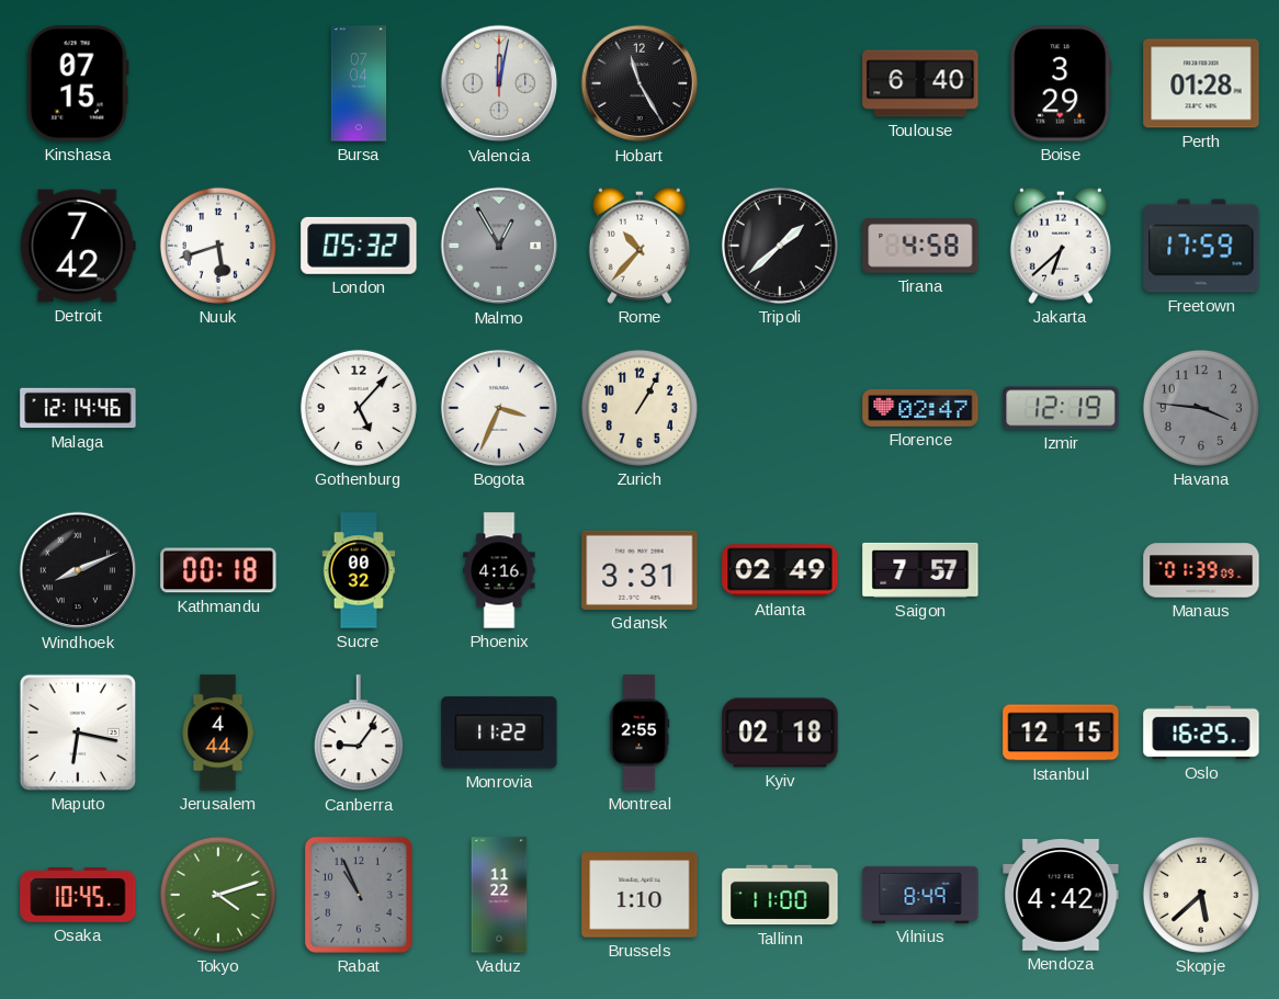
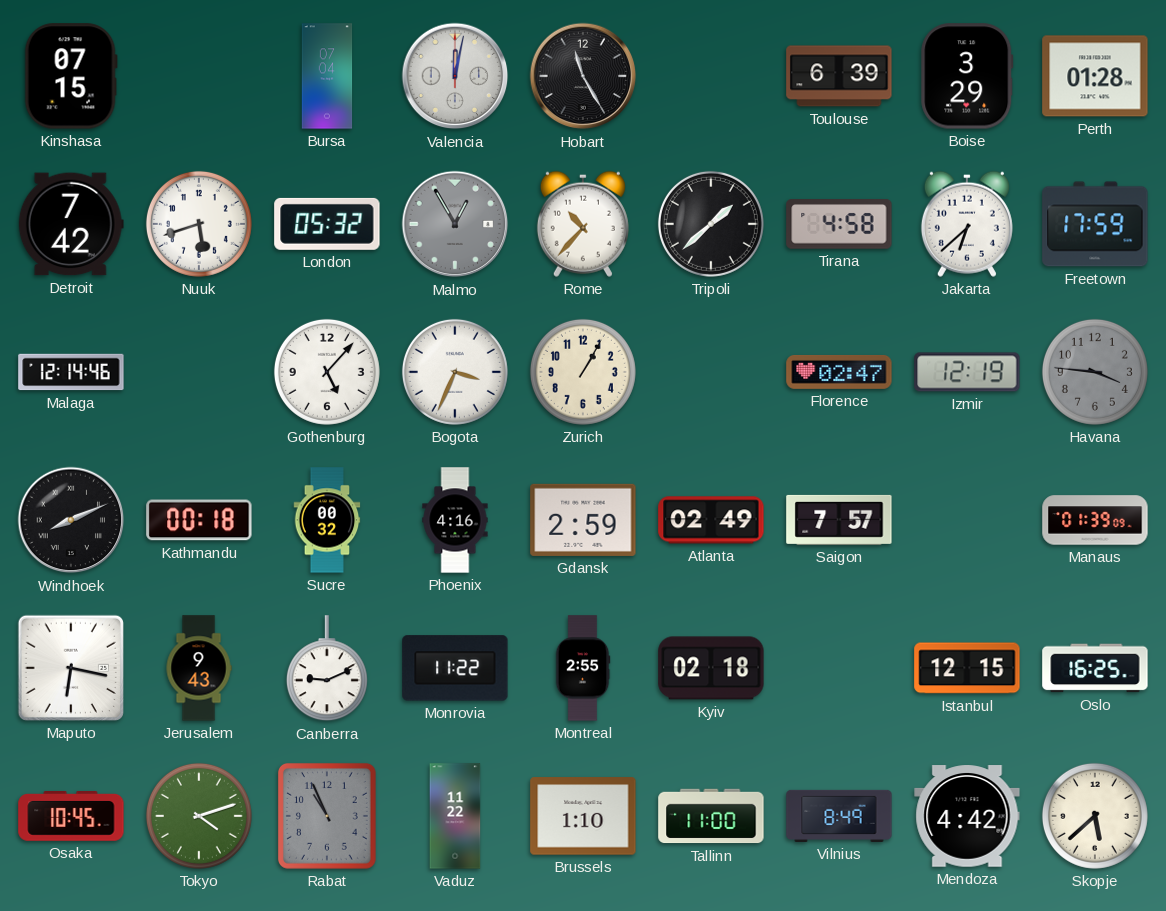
Toulouse: 6:40 -> 6:39
Gdansk: 3:31 -> 2:59
Jerusalem: 4:44 -> 9:43
Canberra: 9:06 -> 9:11
